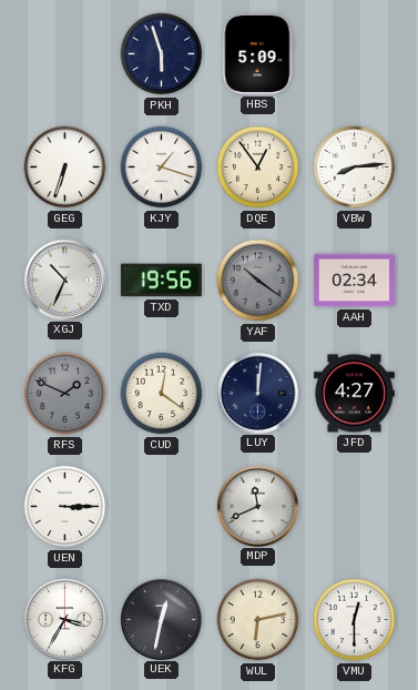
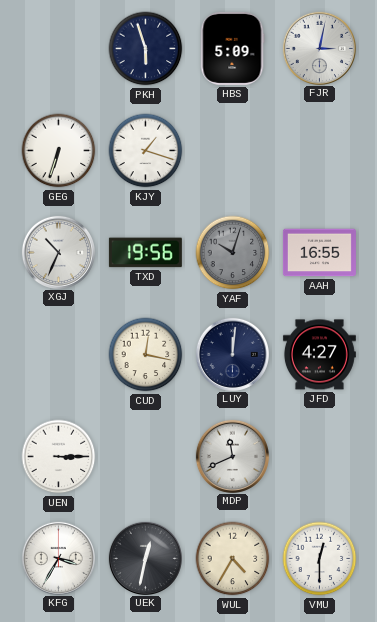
FJR: none -> 3:02
DQE: 12:54 -> none
VBW: 8:14 -> none
YAF: 10:21 -> 10:03
AAH: 02:34 -> 16:55
RFS: 1:49 -> none
CUD: 12:21 -> 12:17
WUL: 6:13 -> 4:35
